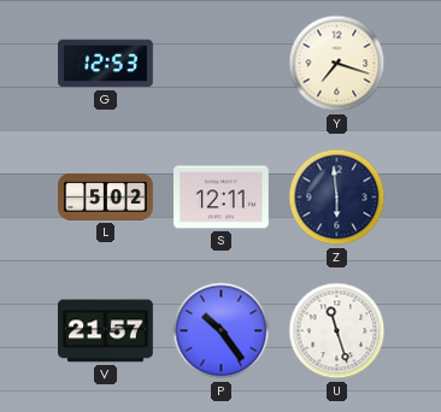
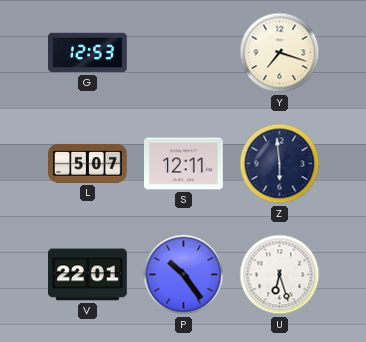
L: 5:02 -> 5:07
V: 21:57 -> 22:01
U: 11:27 -> 6:27
